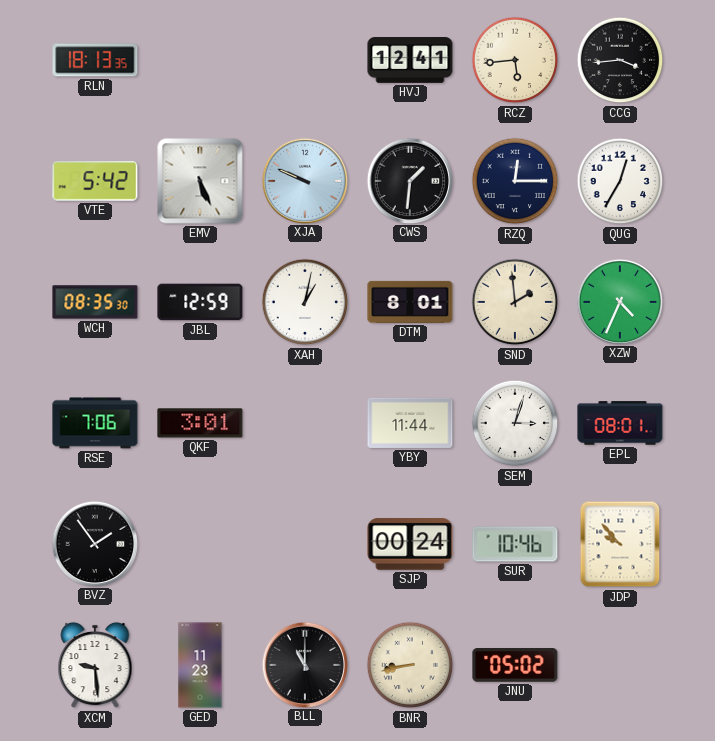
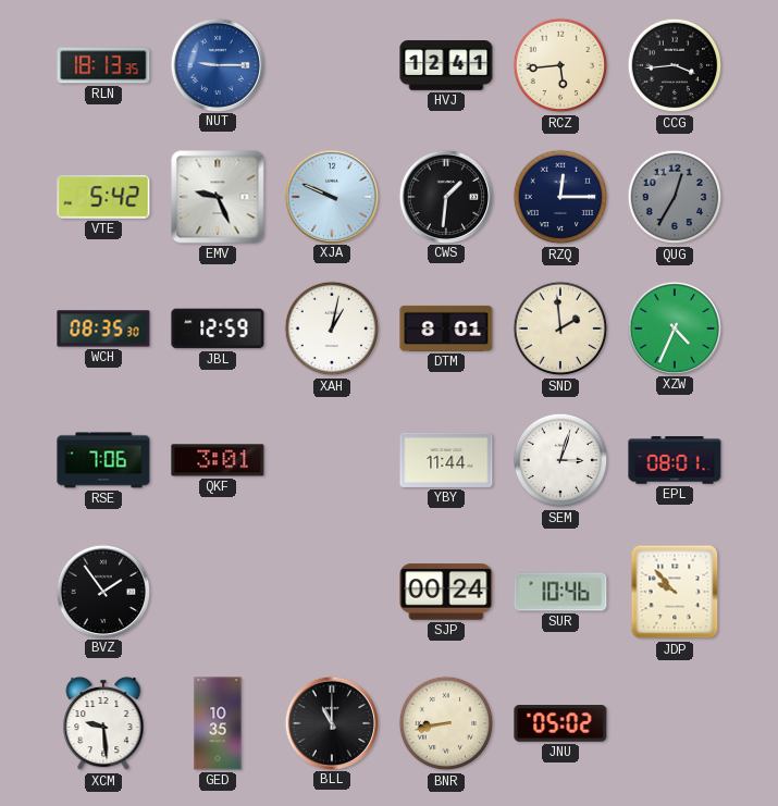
NUT: none -> 9:15
EMV: 5:26 -> 9:26
QUG dial: white -> grey
GED: 11:23 -> 10:35
